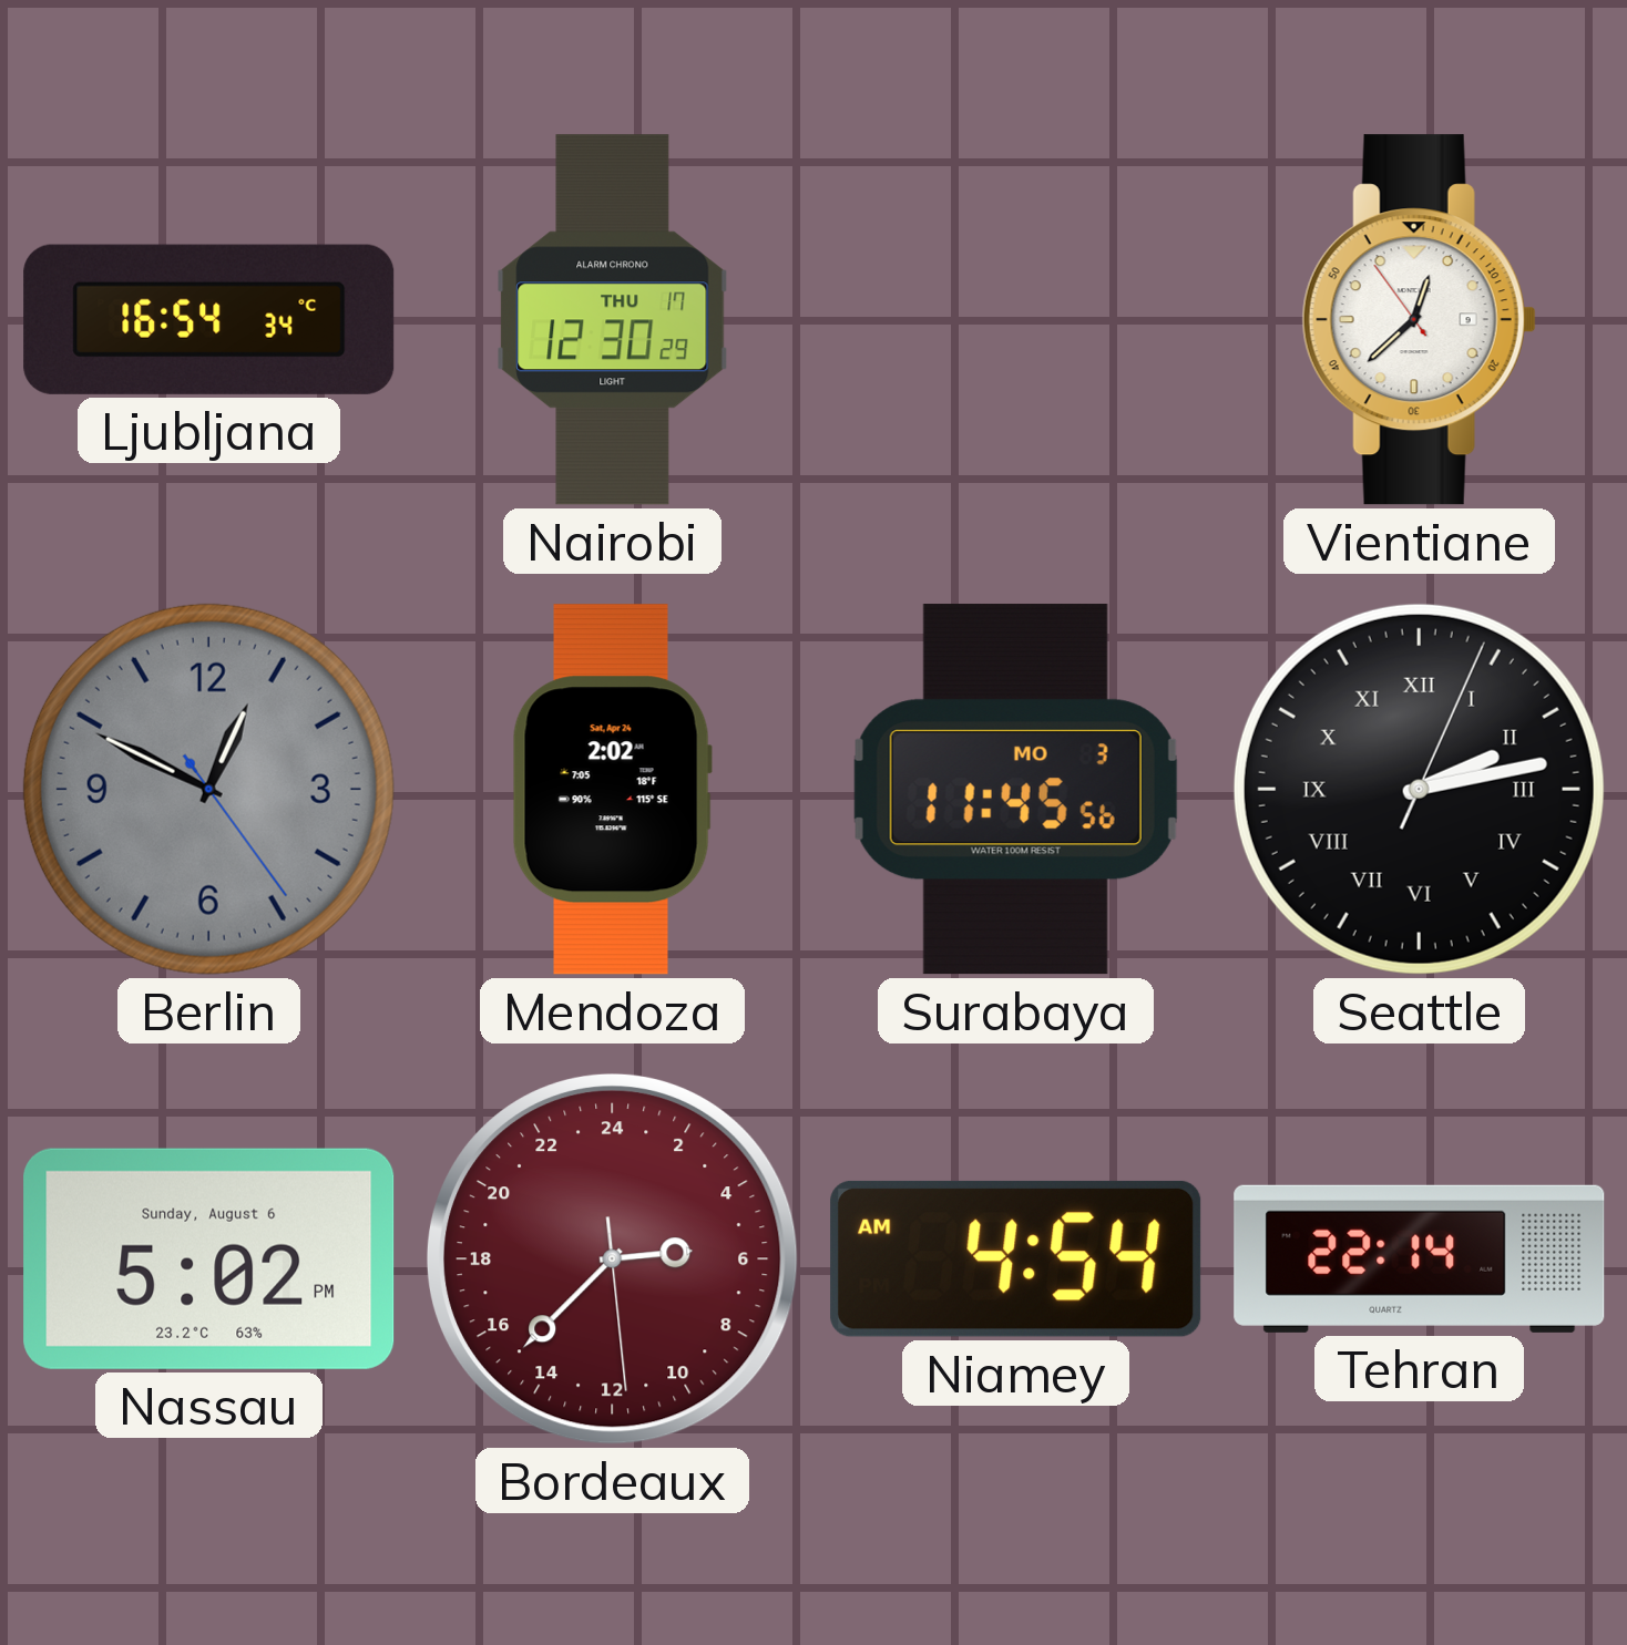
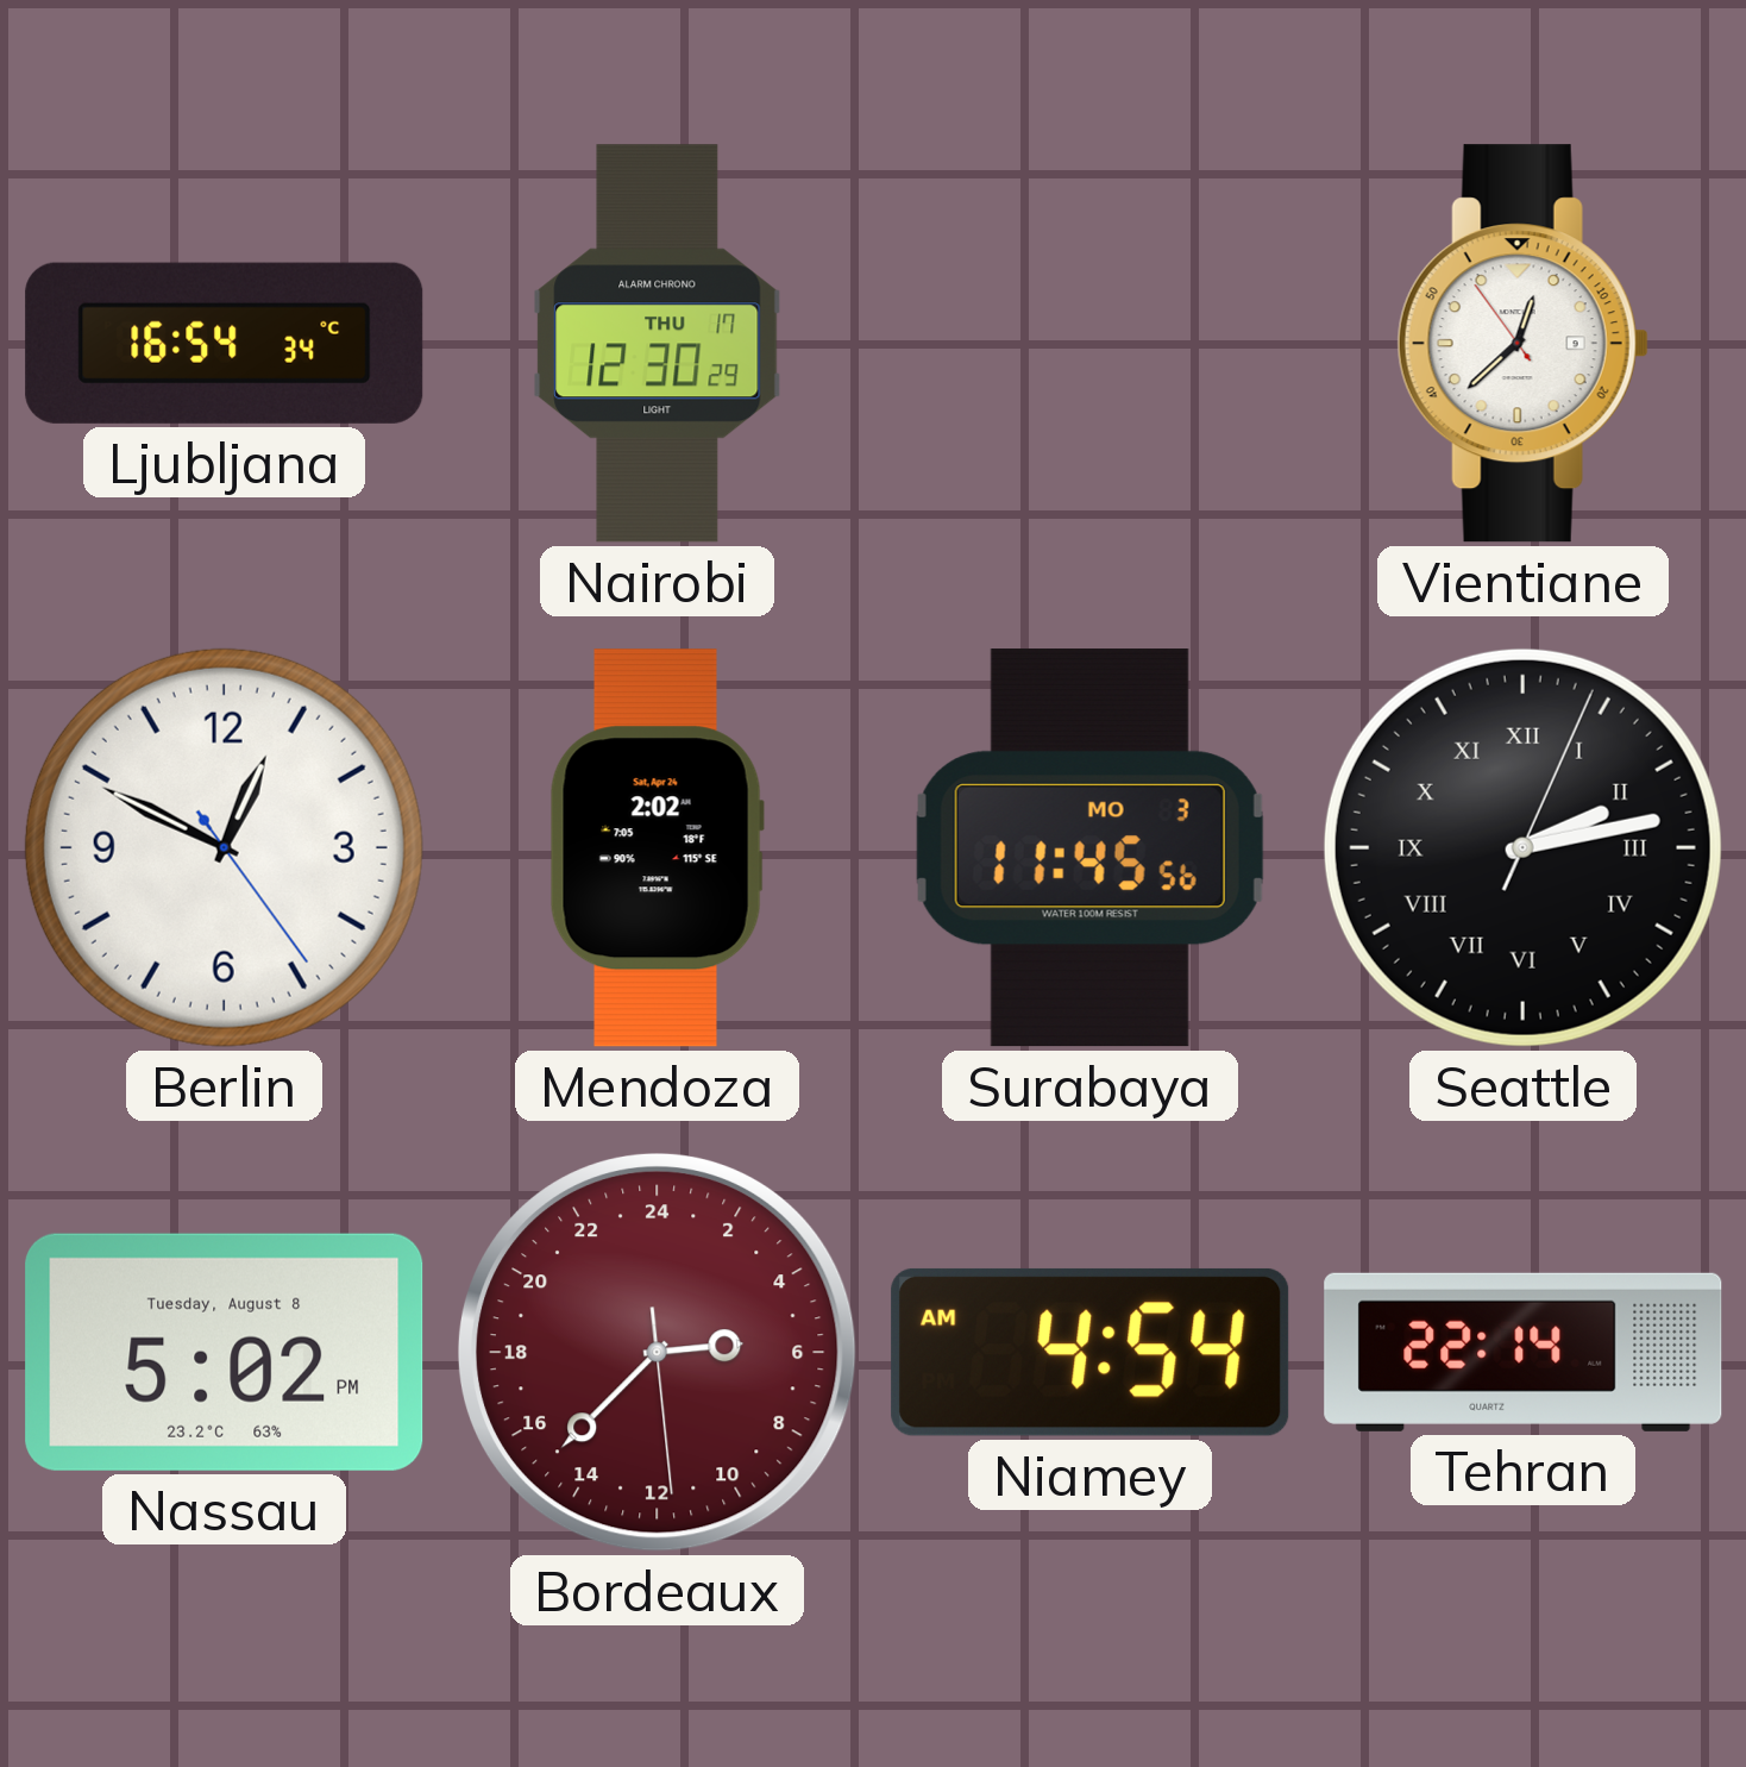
Berlin dial: grey -> white
Nassau date: Sunday, August 6 -> Tuesday, August 8
